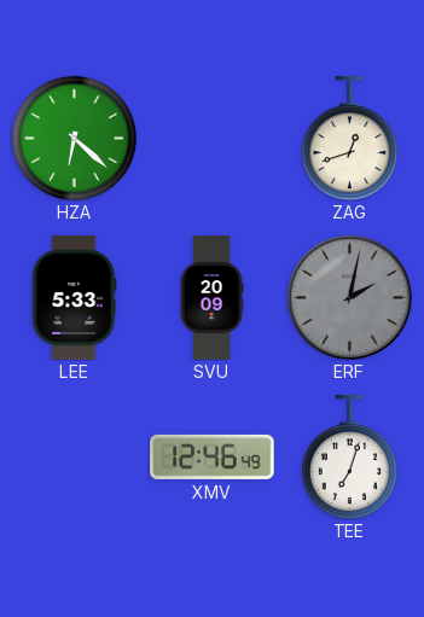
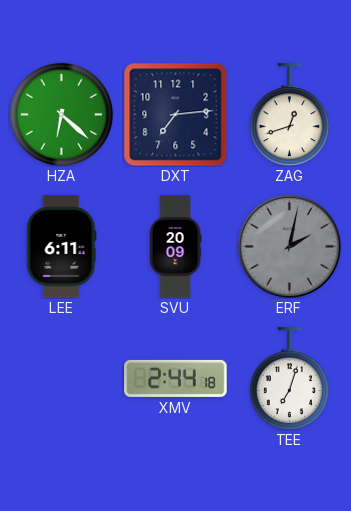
DXT: none -> 7:14
LEE: 5:33 -> 6:11
XMV: 12:46 -> 2:44
